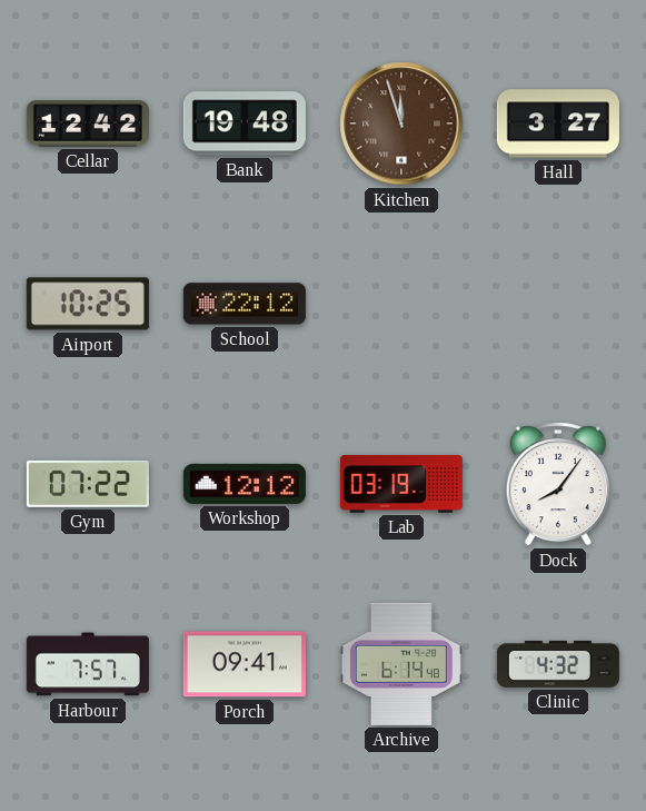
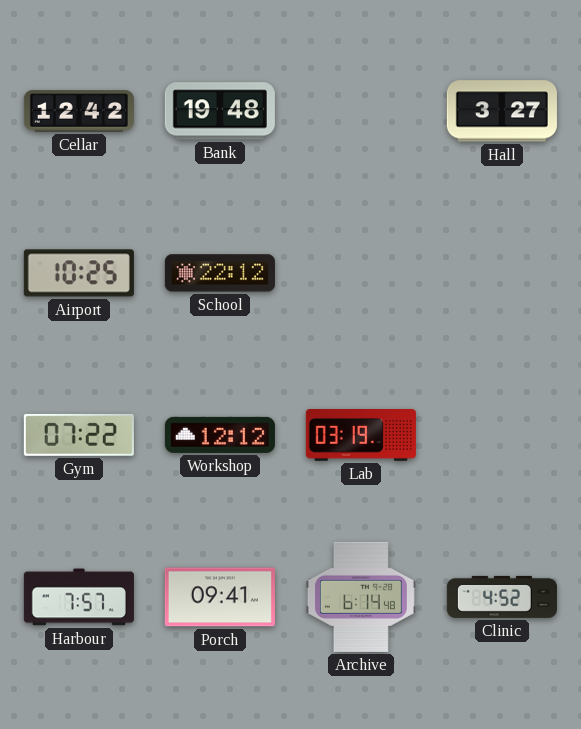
Kitchen: 11:57 -> none
Dock: 8:06 -> none
Clinic: 4:32 -> 4:52
